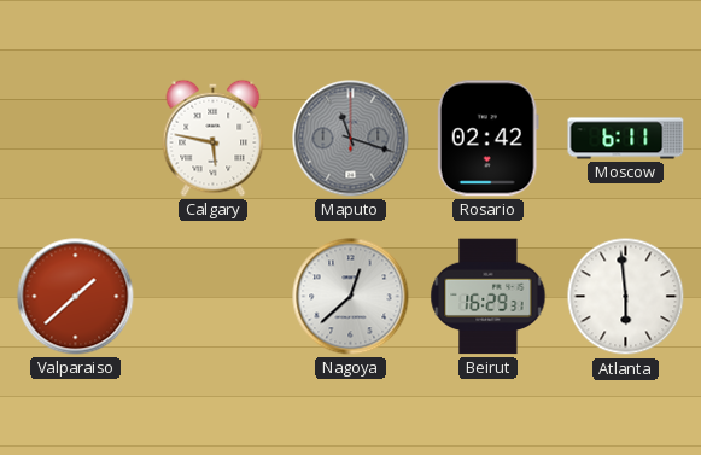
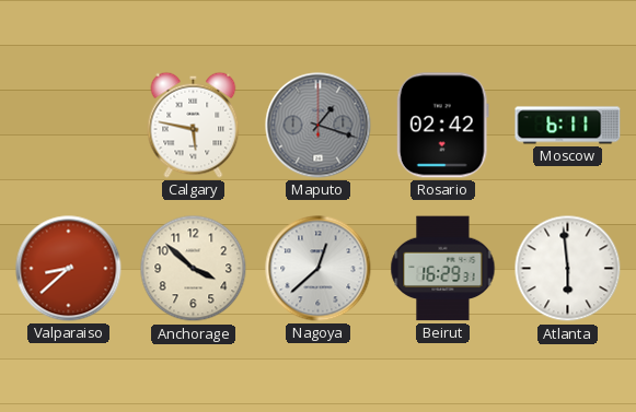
Maputo: 11:18 -> 1:18
Valparaiso: 1:38 -> 8:38
Anchorage: none -> 3:52
